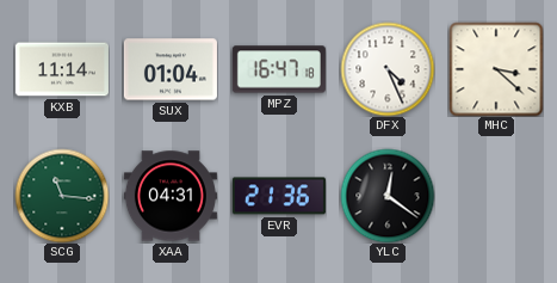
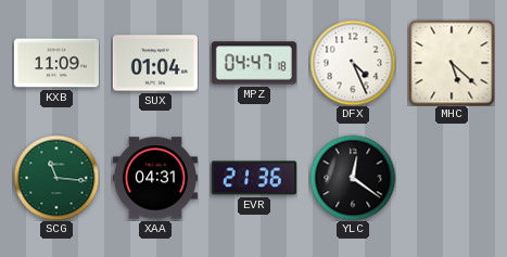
KXB: 11:14 -> 11:09
MPZ: 16:47 -> 04:47
MHC: 3:22 -> 5:22
